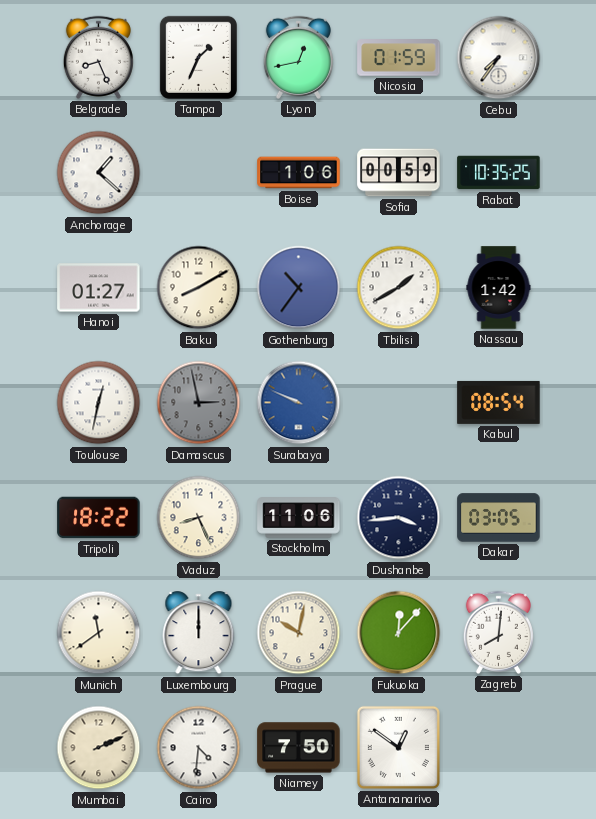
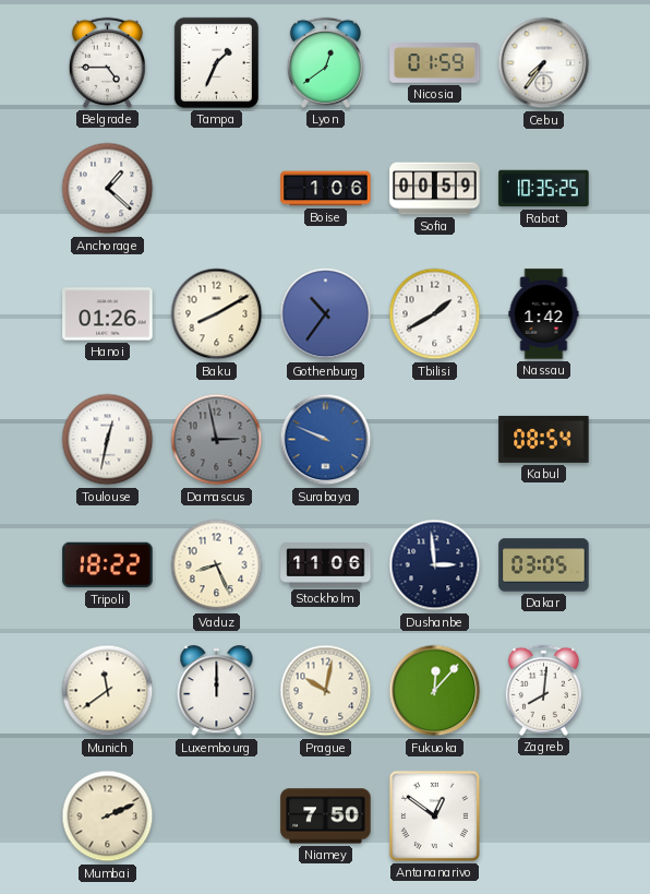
Belgrade: 8:26 -> 4:45
Lyon: 12:43 -> 12:39
Hanoi: 01:27 -> 01:26
Dushanbe: 3:44 -> 2:59
Cairo: 4:31 -> none
